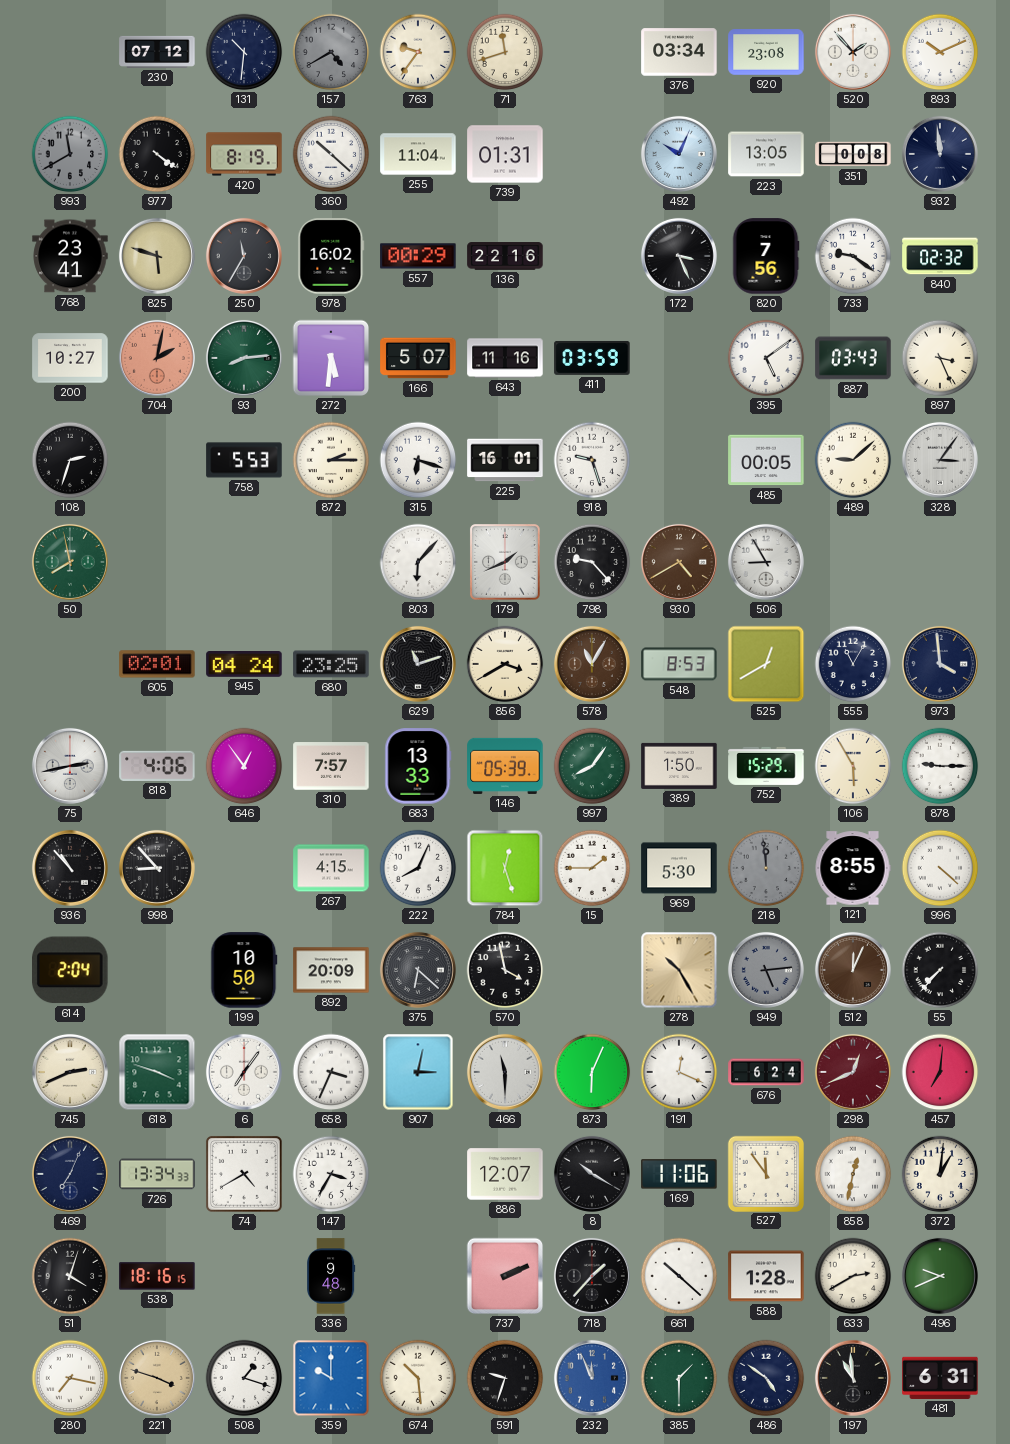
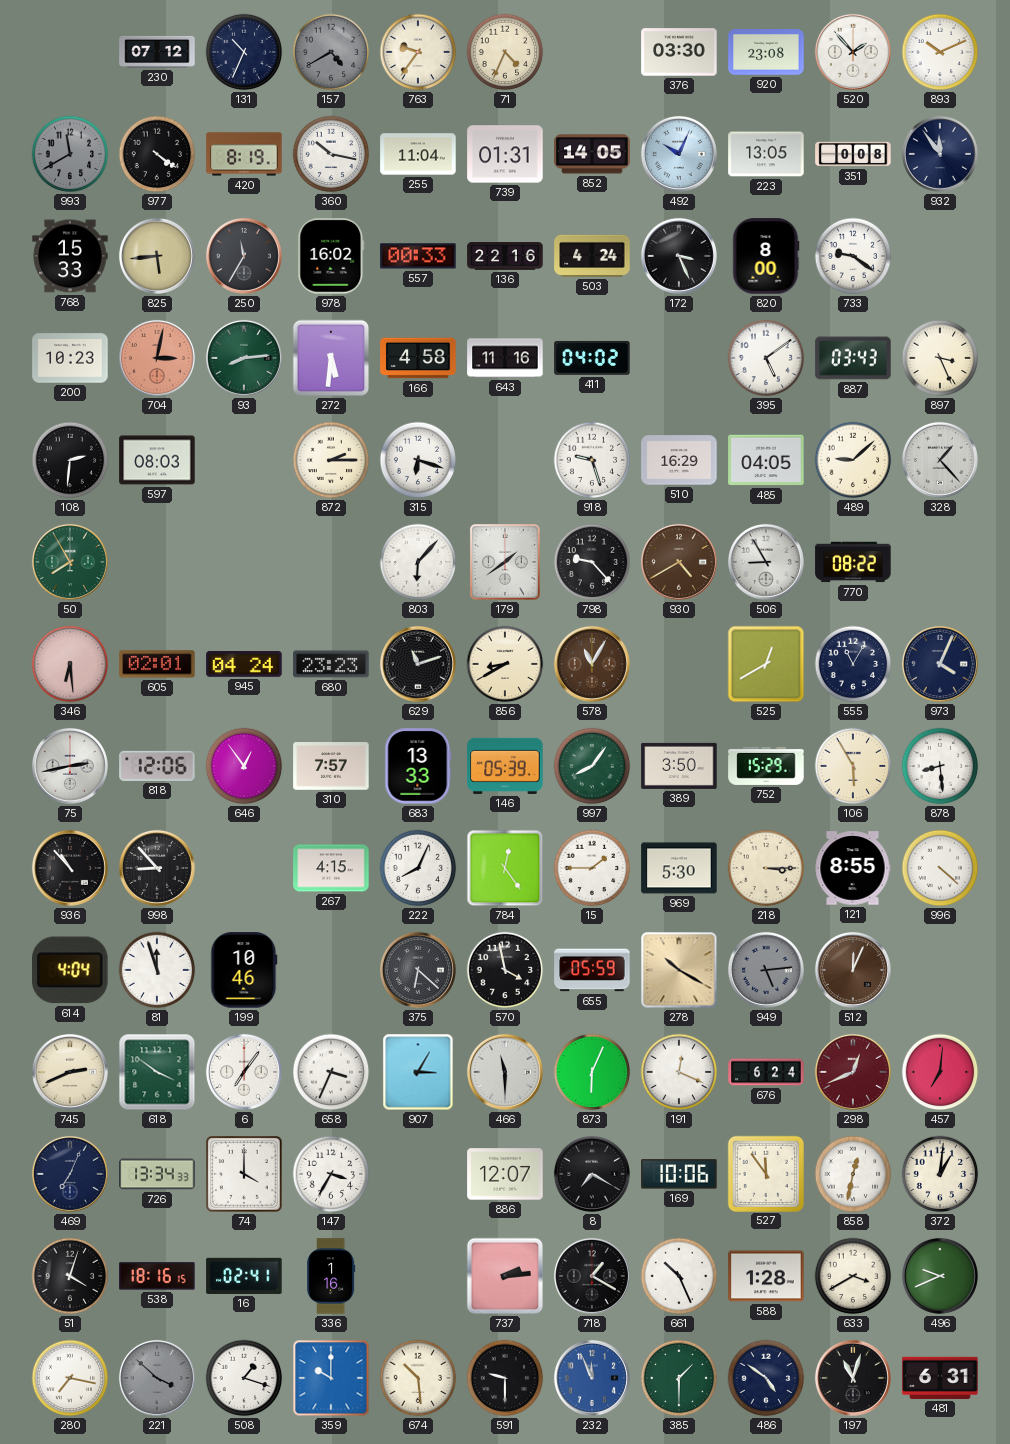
131: 10:31 -> 10:34
71: 11:42 -> 4:34
376: 03:34 -> 03:30
360: 10:22 -> 10:17
852: none -> 14:05
932: 11:59 -> 11:54
768: 23:41 -> 15:33
825: 5:48 -> 5:44
557: 00:29 -> 00:33
503: none -> 4:24
820: 7:56 -> 8:00
840: 02:32 -> none
200: 10:27 -> 10:23
704: 2:02 -> 3:02
166: 5:07 -> 4:58
411: 03:59 -> 04:02
108: 2:33 -> 2:31
597: none -> 08:03
758: 5:53 -> none
225: 16:01 -> none
510: none -> 16:29
485: 00:05 -> 04:05
328: 3:06 -> 1:23
50: 7:58 -> 7:55
179: 1:41 -> 1:39
770: none -> 08:22
346: none -> 6:29
680: 23:25 -> 23:23
856: 3:40 -> 8:40
548: 8:53 -> none
973: 3:59 -> 4:04
818: 4:06 -> 12:06
389: 1:50 -> 3:50
878: 9:15 -> 8:29
784: 12:27 -> 12:24
218: 11:59 -> 3:15
218 dial: grey -> cream
614: 2:04 -> 4:04
81: none -> 11:57
199: 10:50 -> 10:46
892: 20:09 -> none
655: none -> 05:59
278: 10:25 -> 10:20
55: 7:37 -> none
618: 3:48 -> 3:51
907: 3:02 -> 3:05
74: 4:40 -> 4:00
8: 10:20 -> 7:20
169: 11:06 -> 10:06
16: none -> 02:41
336: 9:48 -> 1:16
737: 2:11 -> 2:14
718: 1:37 -> 1:20
661: 10:22 -> 10:26
633: 2:40 -> 3:40
221: 3:48 -> 3:52
221 dial: champagne -> grey
591: 9:33 -> 9:30
197: 10:59 -> 11:03
